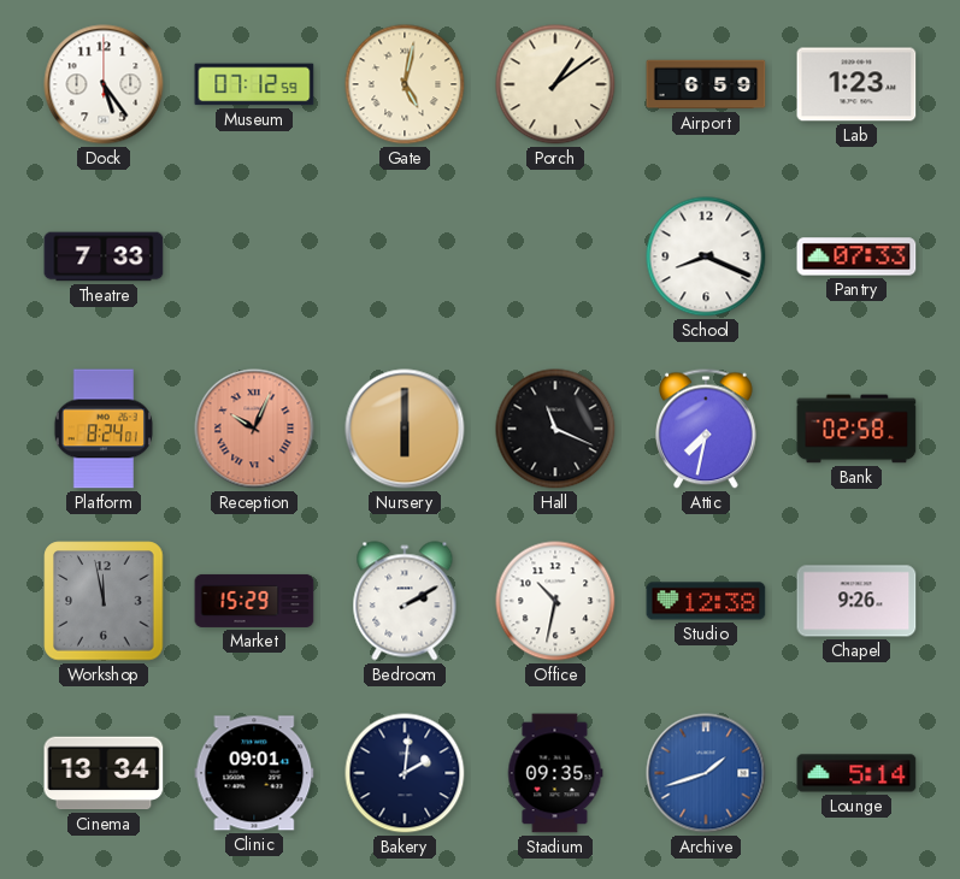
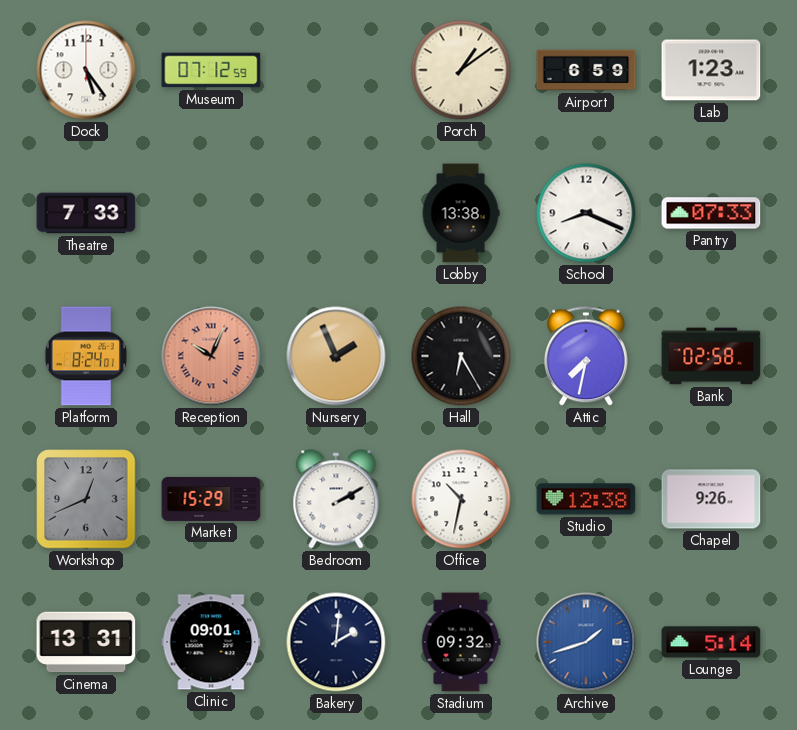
Gate: 5:02 -> none
Lobby: none -> 13:38
Nursery: 6:00 -> 1:56
Hall: 11:19 -> 6:25
Workshop: 11:58 -> 12:41
Cinema: 13:34 -> 13:31
Stadium: 09:35 -> 09:32
